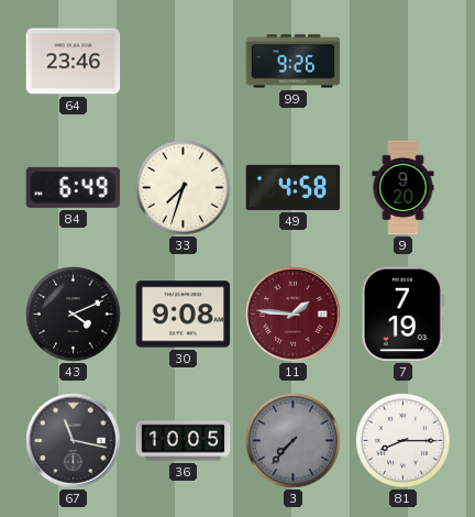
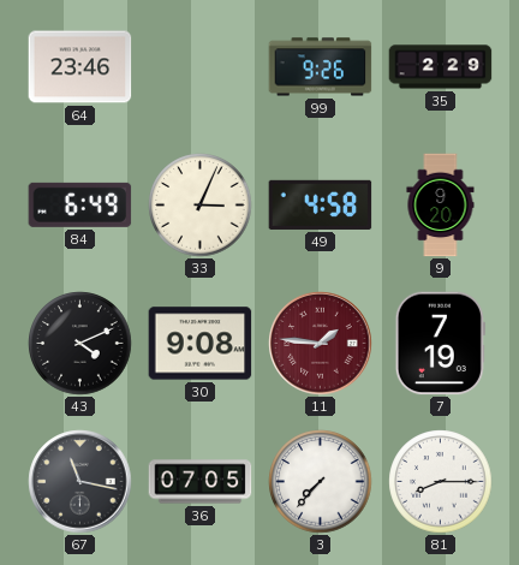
35: none -> 2:29
33: 7:33 -> 3:04
36: 10:05 -> 07:05
3 dial: grey -> white
